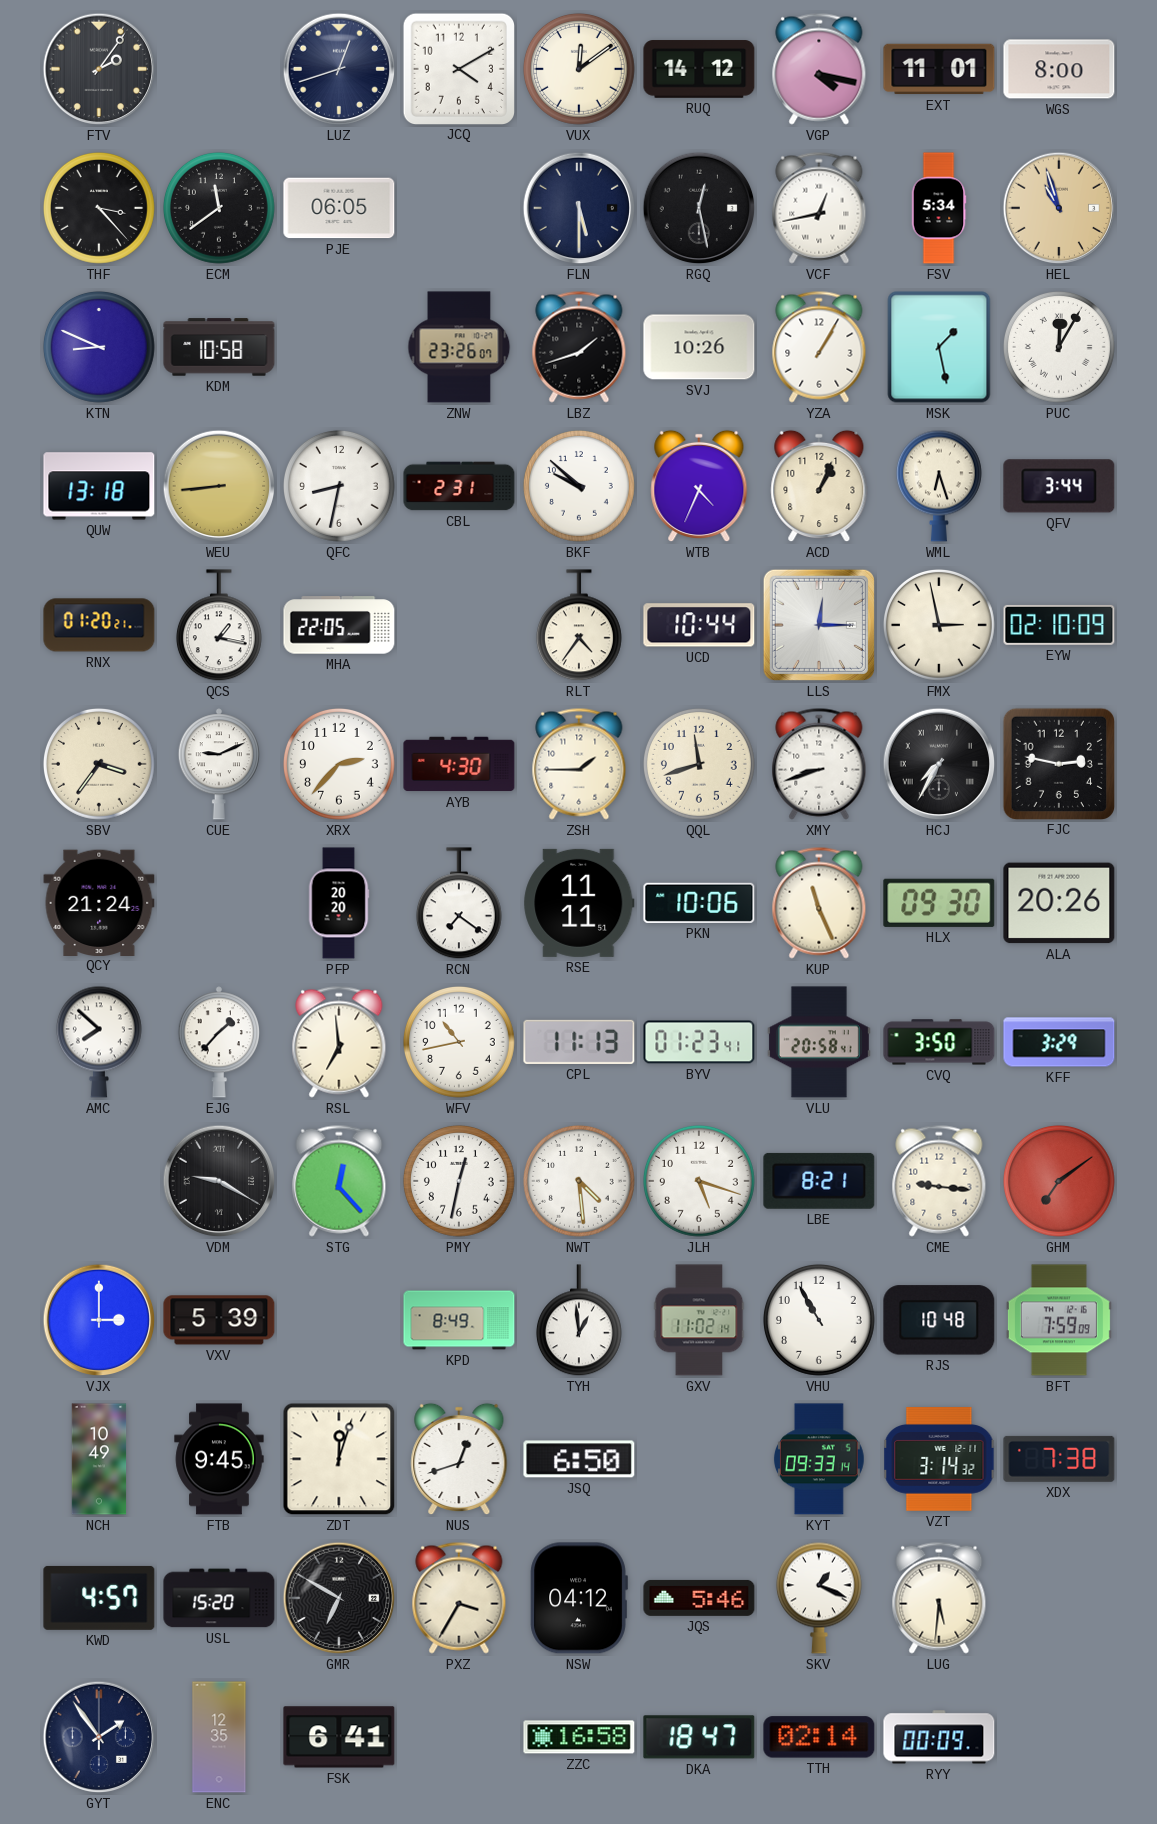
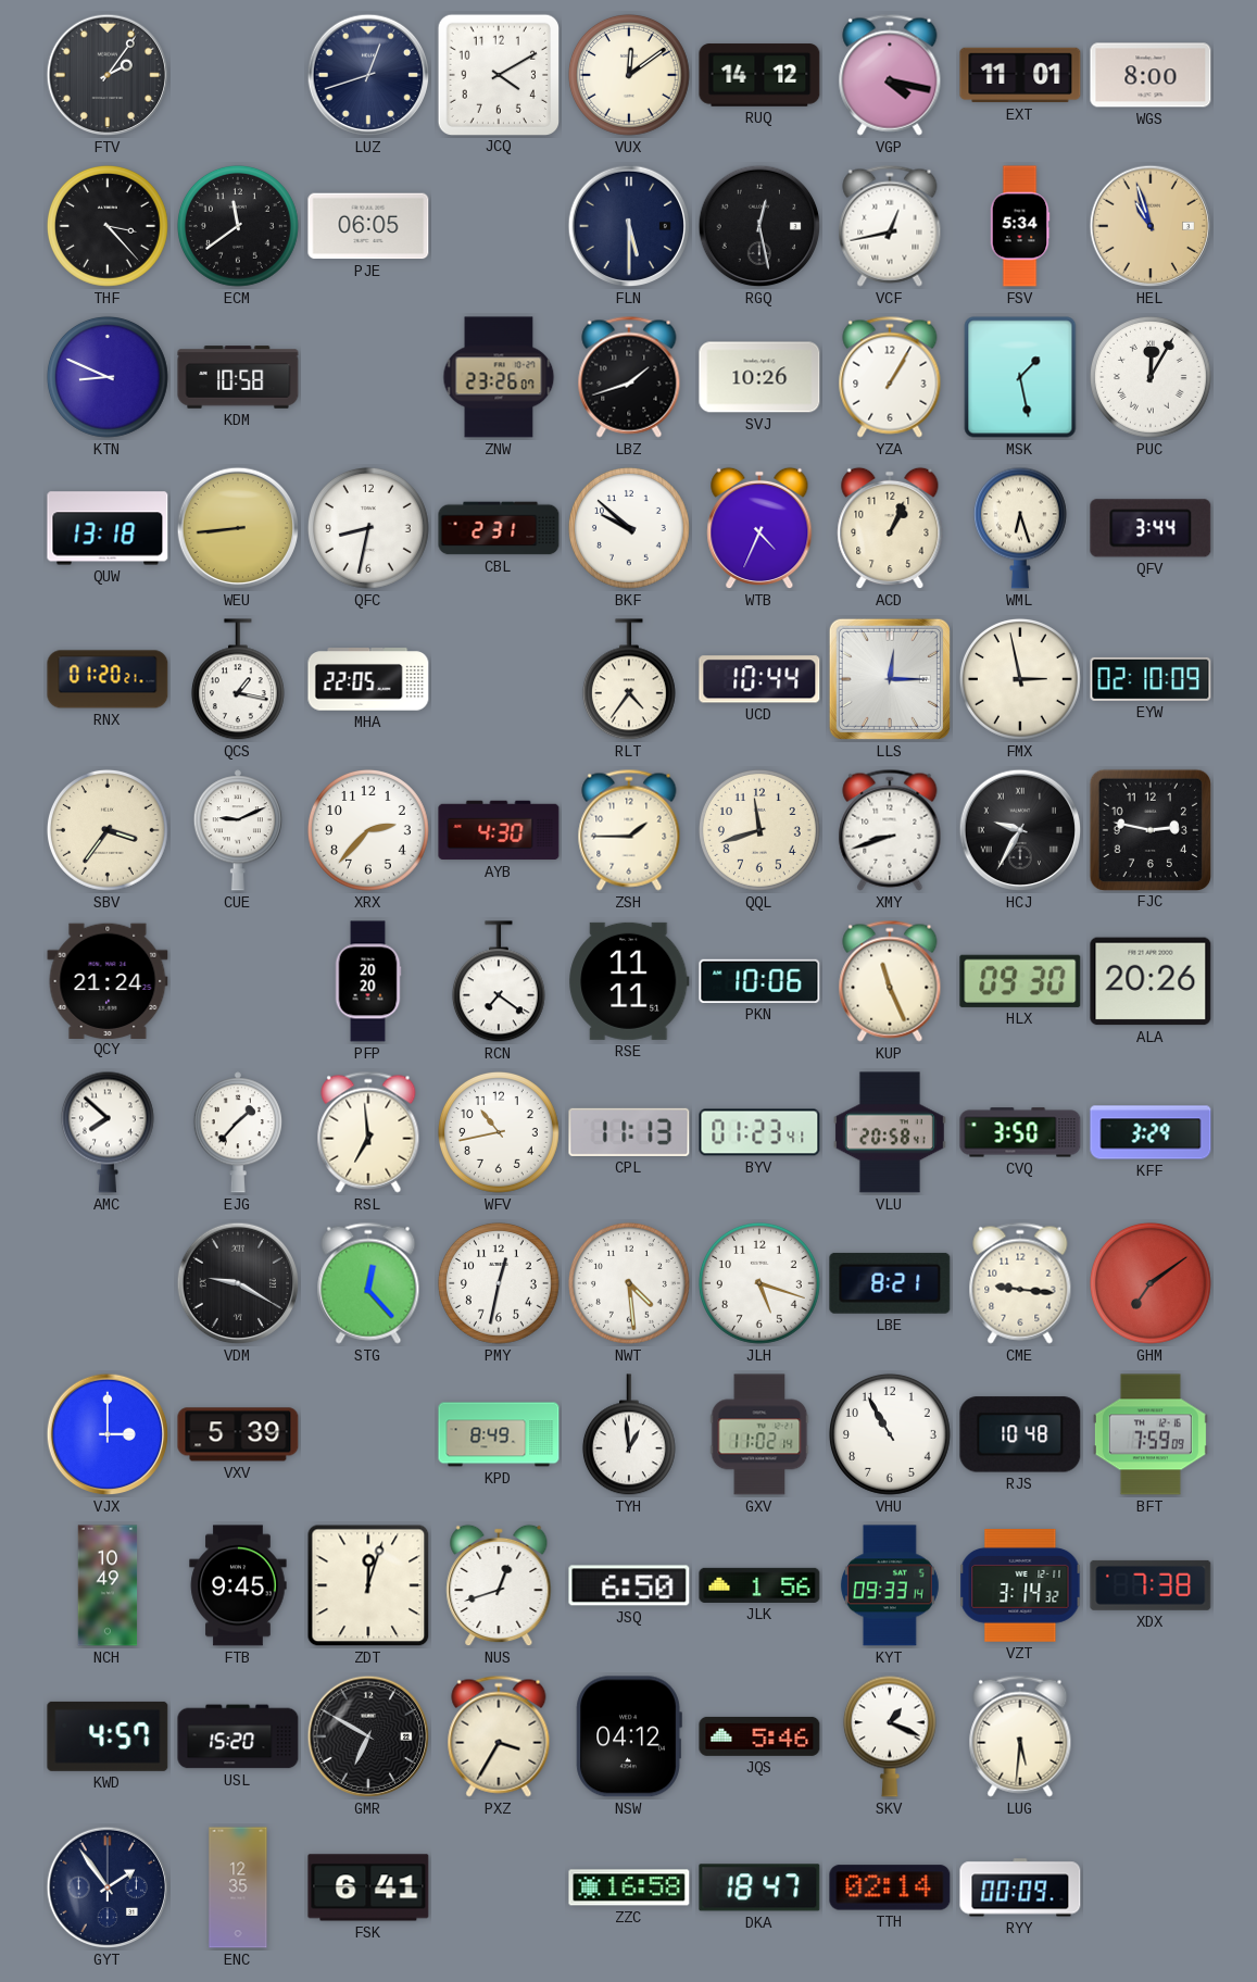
HCJ: 7:35 -> 9:35
JLK: none -> 1:56
